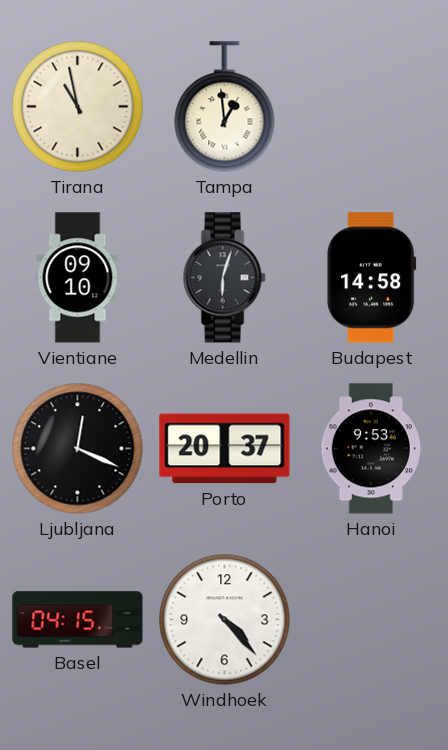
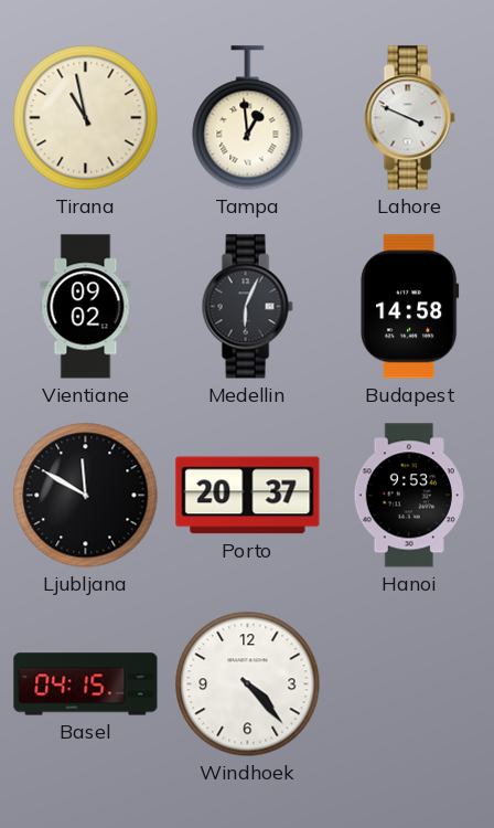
Lahore: none -> 3:49
Vientiane: 09:10 -> 09:02
Medellin: 6:03 -> 6:04
Ljubljana: 12:19 -> 11:50
